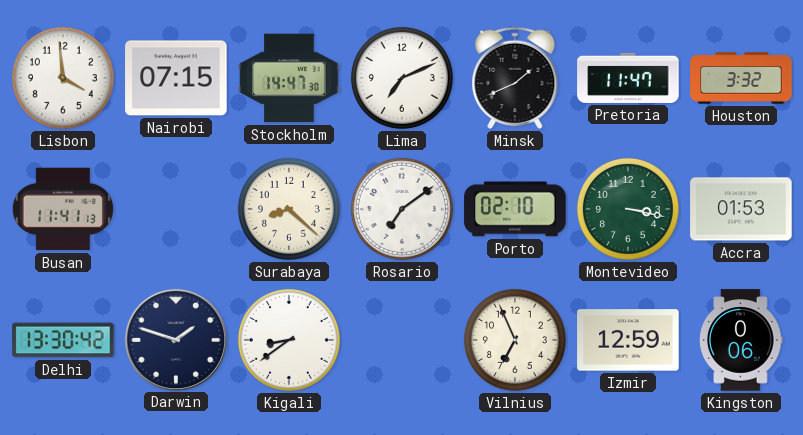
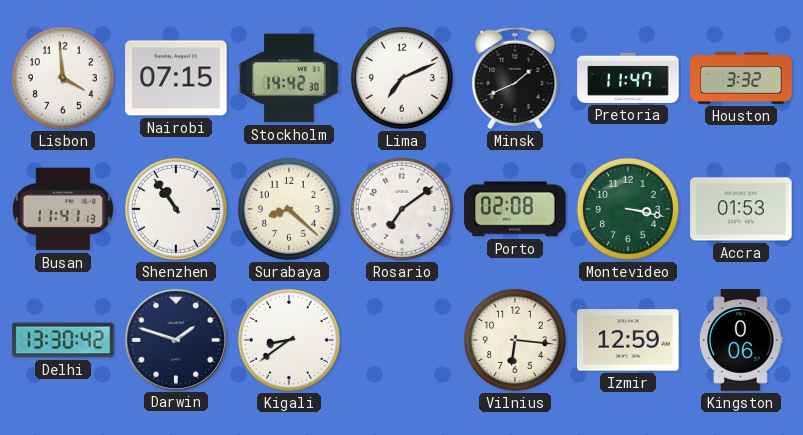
Stockholm: 14:47 -> 14:42
Shenzhen: none -> 10:54
Porto: 02:10 -> 02:08
Vilnius: 6:56 -> 6:16
